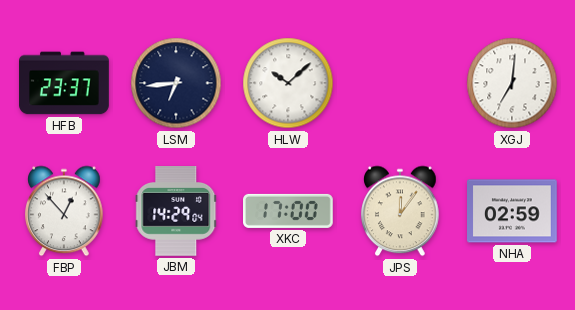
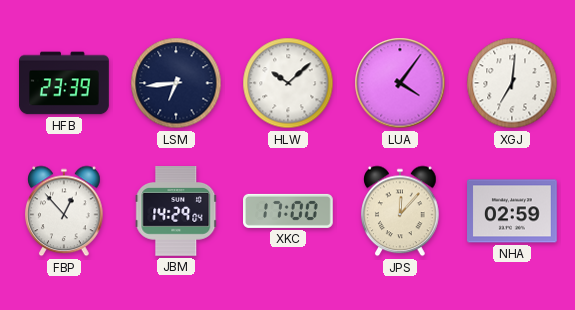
HFB: 23:37 -> 23:39
LUA: none -> 4:06
JPS: 12:06 -> 12:07
